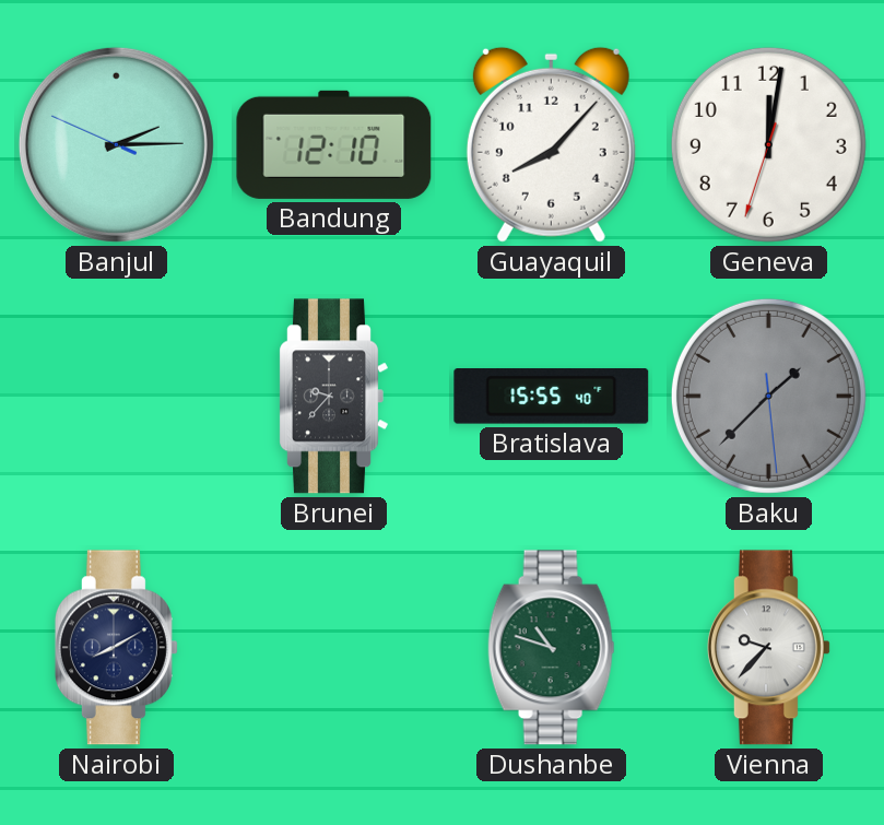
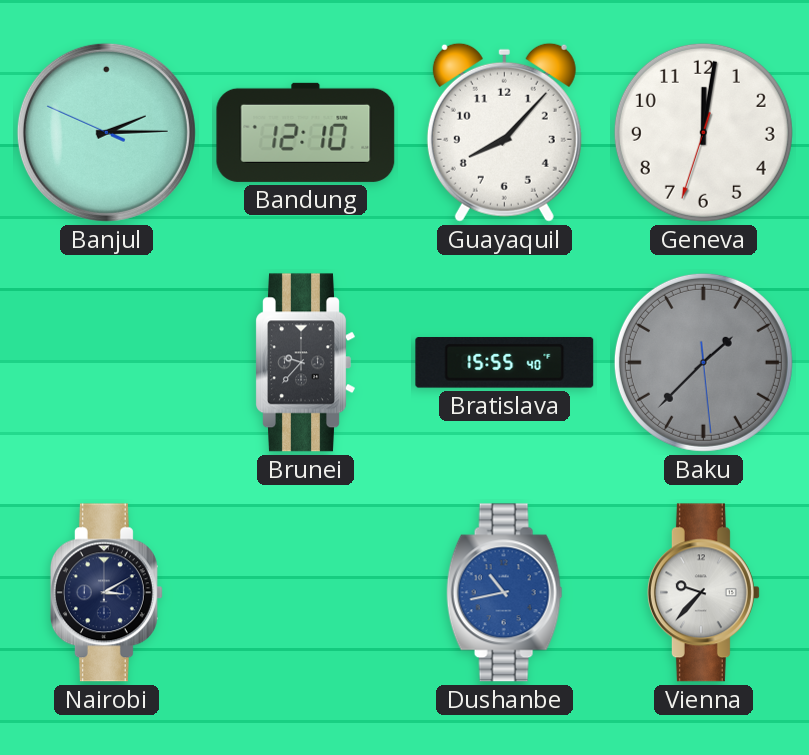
Nairobi: 8:10 -> 3:10
Dushanbe: 10:48 -> 10:43
Dushanbe dial: green -> blue
